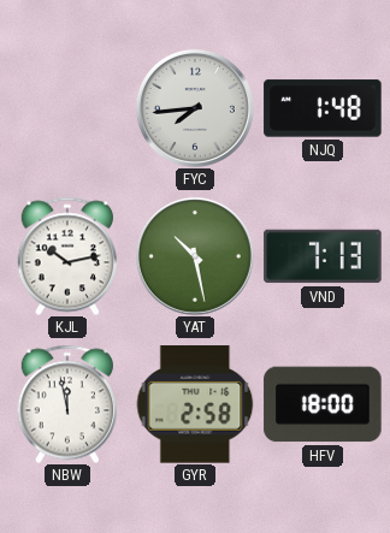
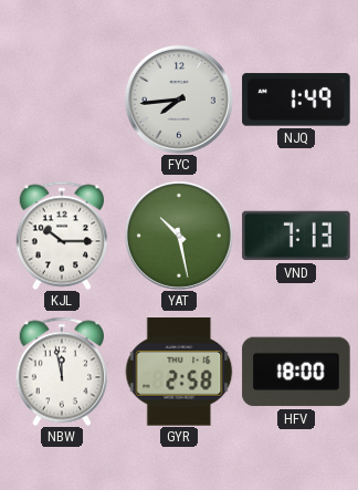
NJQ: 1:48 -> 1:49
KJL: 10:13 -> 10:15
